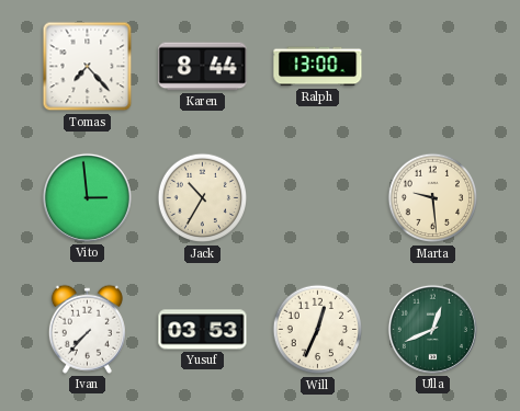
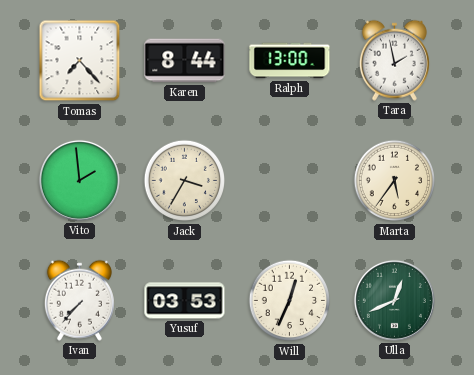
Tara: none -> 1:58
Vito: 2:59 -> 1:59
Jack: 10:35 -> 3:35
Marta: 9:29 -> 5:36
